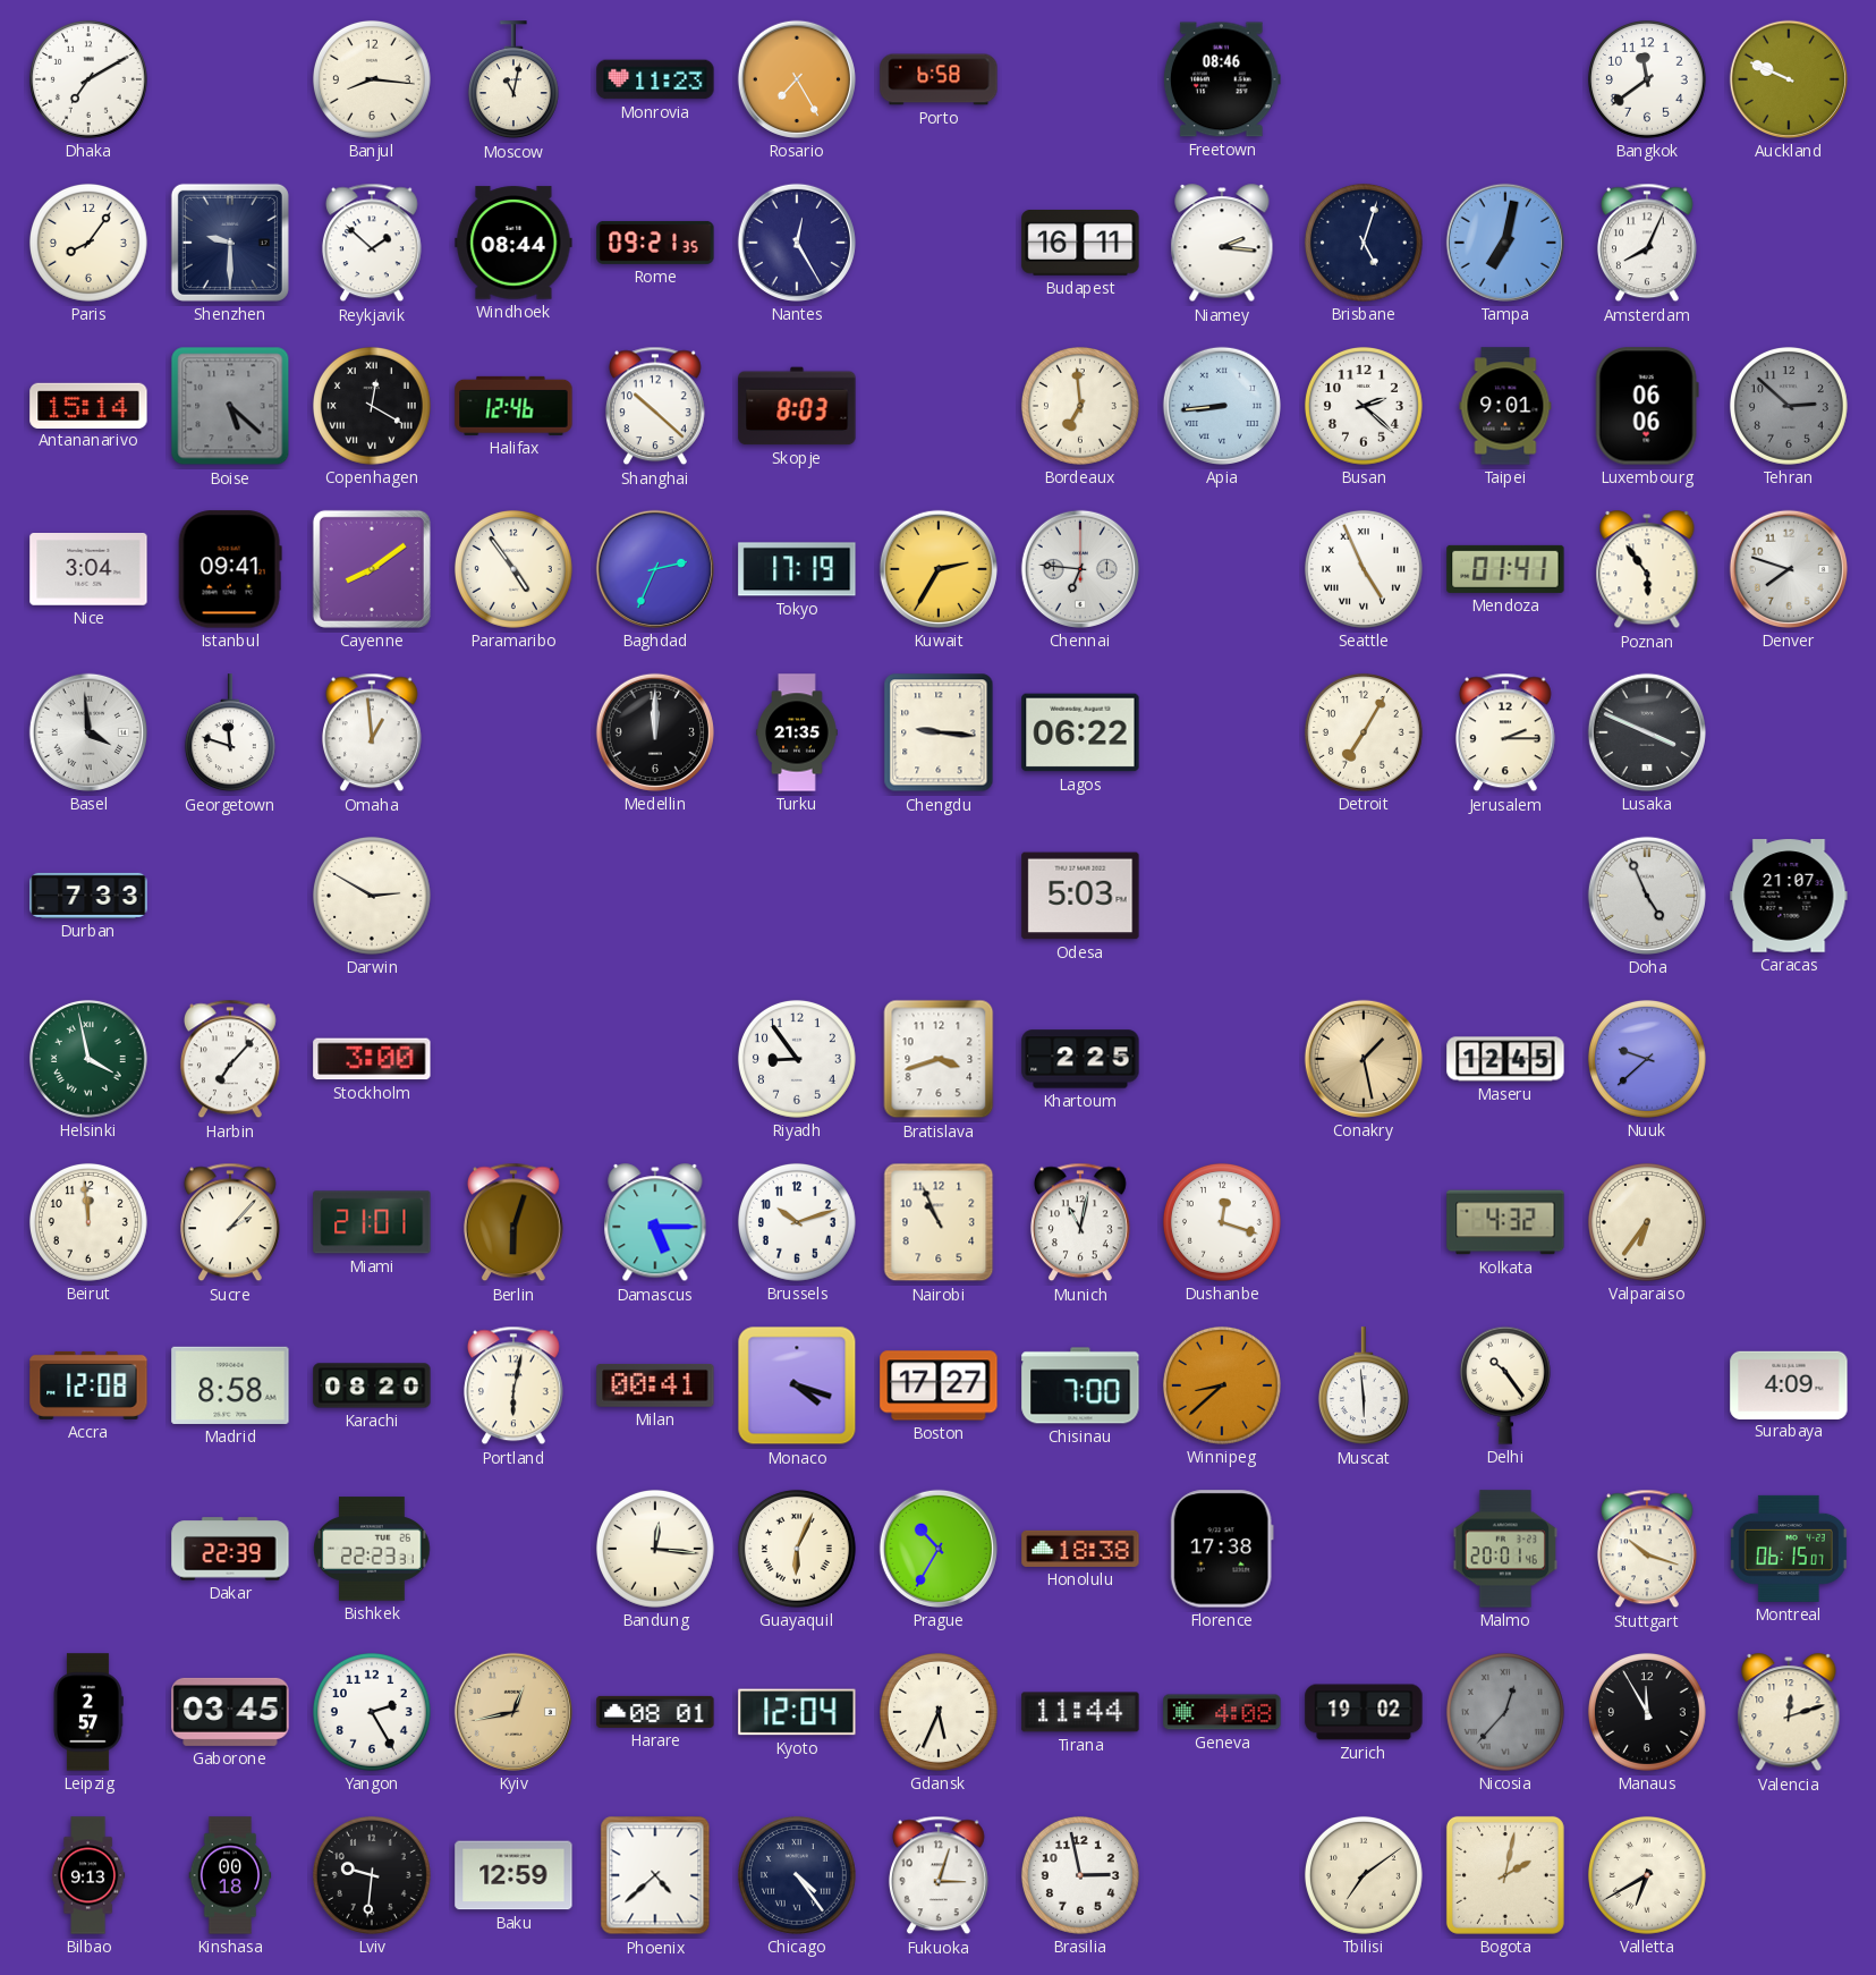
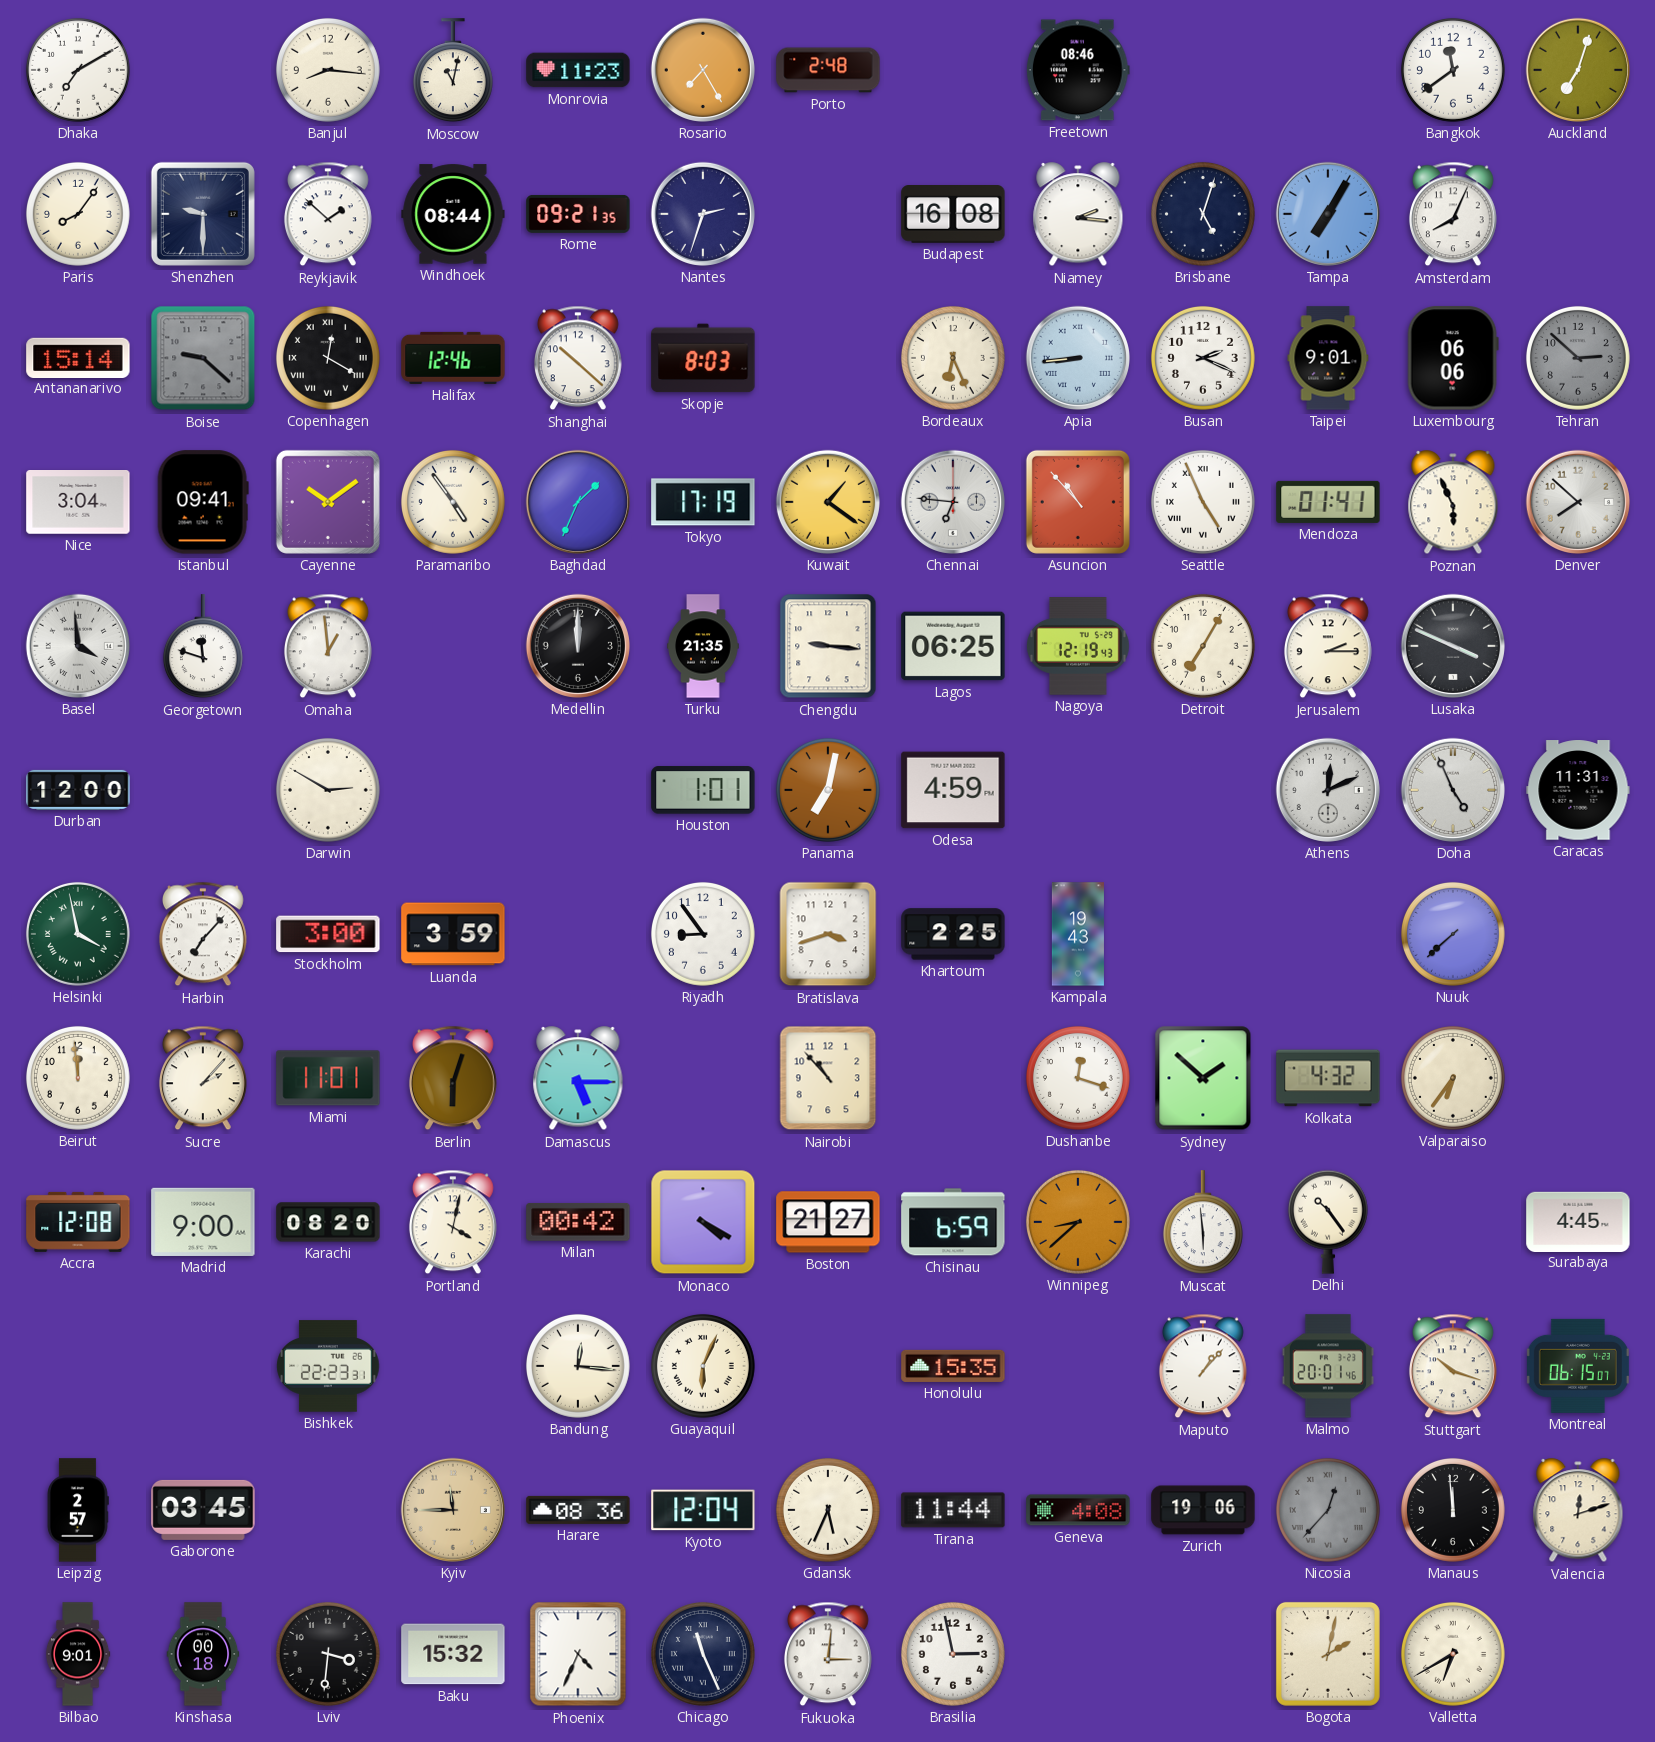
Porto: 6:58 -> 2:48
Auckland: 9:49 -> 7:03
Nantes: 12:25 -> 2:33
Budapest: 16:11 -> 16:08
Tampa: 7:02 -> 7:05
Boise: 5:22 -> 9:22
Bordeaux: 6:59 -> 6:26
Busan: 2:22 -> 2:19
Cayenne: 8:09 -> 10:09
Baghdad: 2:34 -> 1:34
Kuwait: 2:35 -> 1:21
Asuncion: none -> 10:53
Poznan: 5:54 -> 5:56
Denver: 7:48 -> 7:52
Lagos: 06:22 -> 06:25
Nagoya: none -> 12:19
Durban: 7:33 -> 12:00
Houston: none -> 1:01
Panama: none -> 7:02
Odesa: 5:03 -> 4:59
Athens: none -> 12:11
Caracas: 21:07 -> 11:31
Luanda: none -> 3:59
Kampala: none -> 19:43
Conakry: 1:28 -> none
Maseru: 12:45 -> none
Nuuk: 9:38 -> 7:38
Miami: 21:01 -> 11:01
Brussels: 10:12 -> none
Nairobi: 10:56 -> 10:53
Munich: 11:02 -> none
Sydney: none -> 1:52
Madrid: 8:58 -> 9:00
Portland: 6:02 -> 4:02
Milan: 00:41 -> 00:42
Monaco: 4:18 -> 4:20
Boston: 17:27 -> 21:27
Chisinau: 7:00 -> 6:59
Surabaya: 4:09 -> 4:45
Dakar: 22:39 -> none
Prague: 10:35 -> none
Honolulu: 18:38 -> 15:35
Florence: 17:38 -> none
Maputo: none -> 1:07
Yangon: 2:25 -> none
Kyiv: 12:43 -> 11:45
Harare: 08:01 -> 08:36
Zurich: 19:02 -> 19:06
Manaus: 11:55 -> 11:59
Bilbao: 9:13 -> 9:01
Lviv: 9:31 -> 3:31
Baku: 12:59 -> 15:32
Phoenix: 4:38 -> 4:34
Chicago: 4:24 -> 11:26
Fukuoka: 3:03 -> 3:01
Tbilisi: 7:09 -> none
